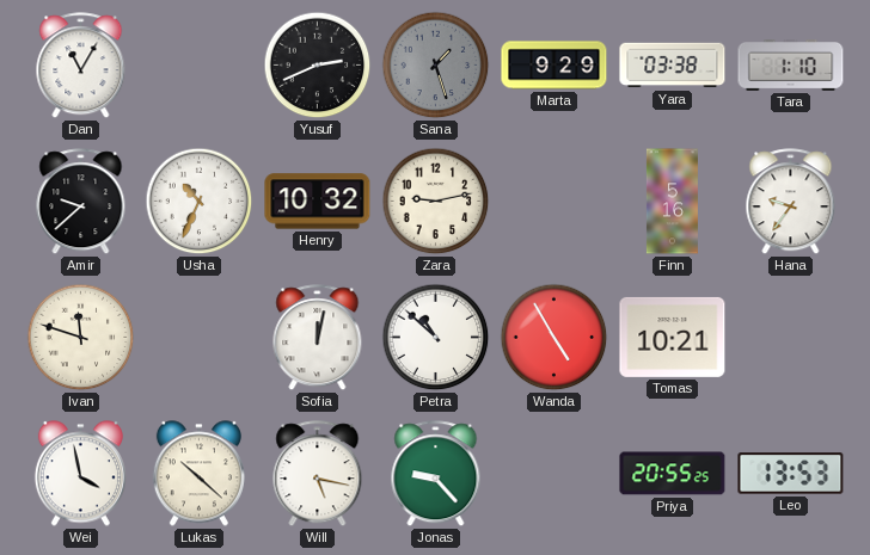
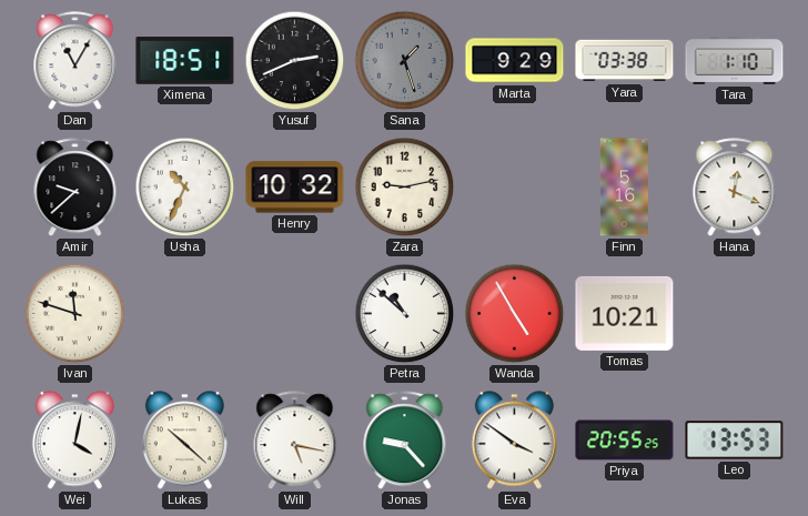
Ximena: none -> 18:51
Hana: 9:36 -> 12:19
Sofia: 12:02 -> none
Wei: 3:58 -> 4:02
Eva: none -> 3:51
